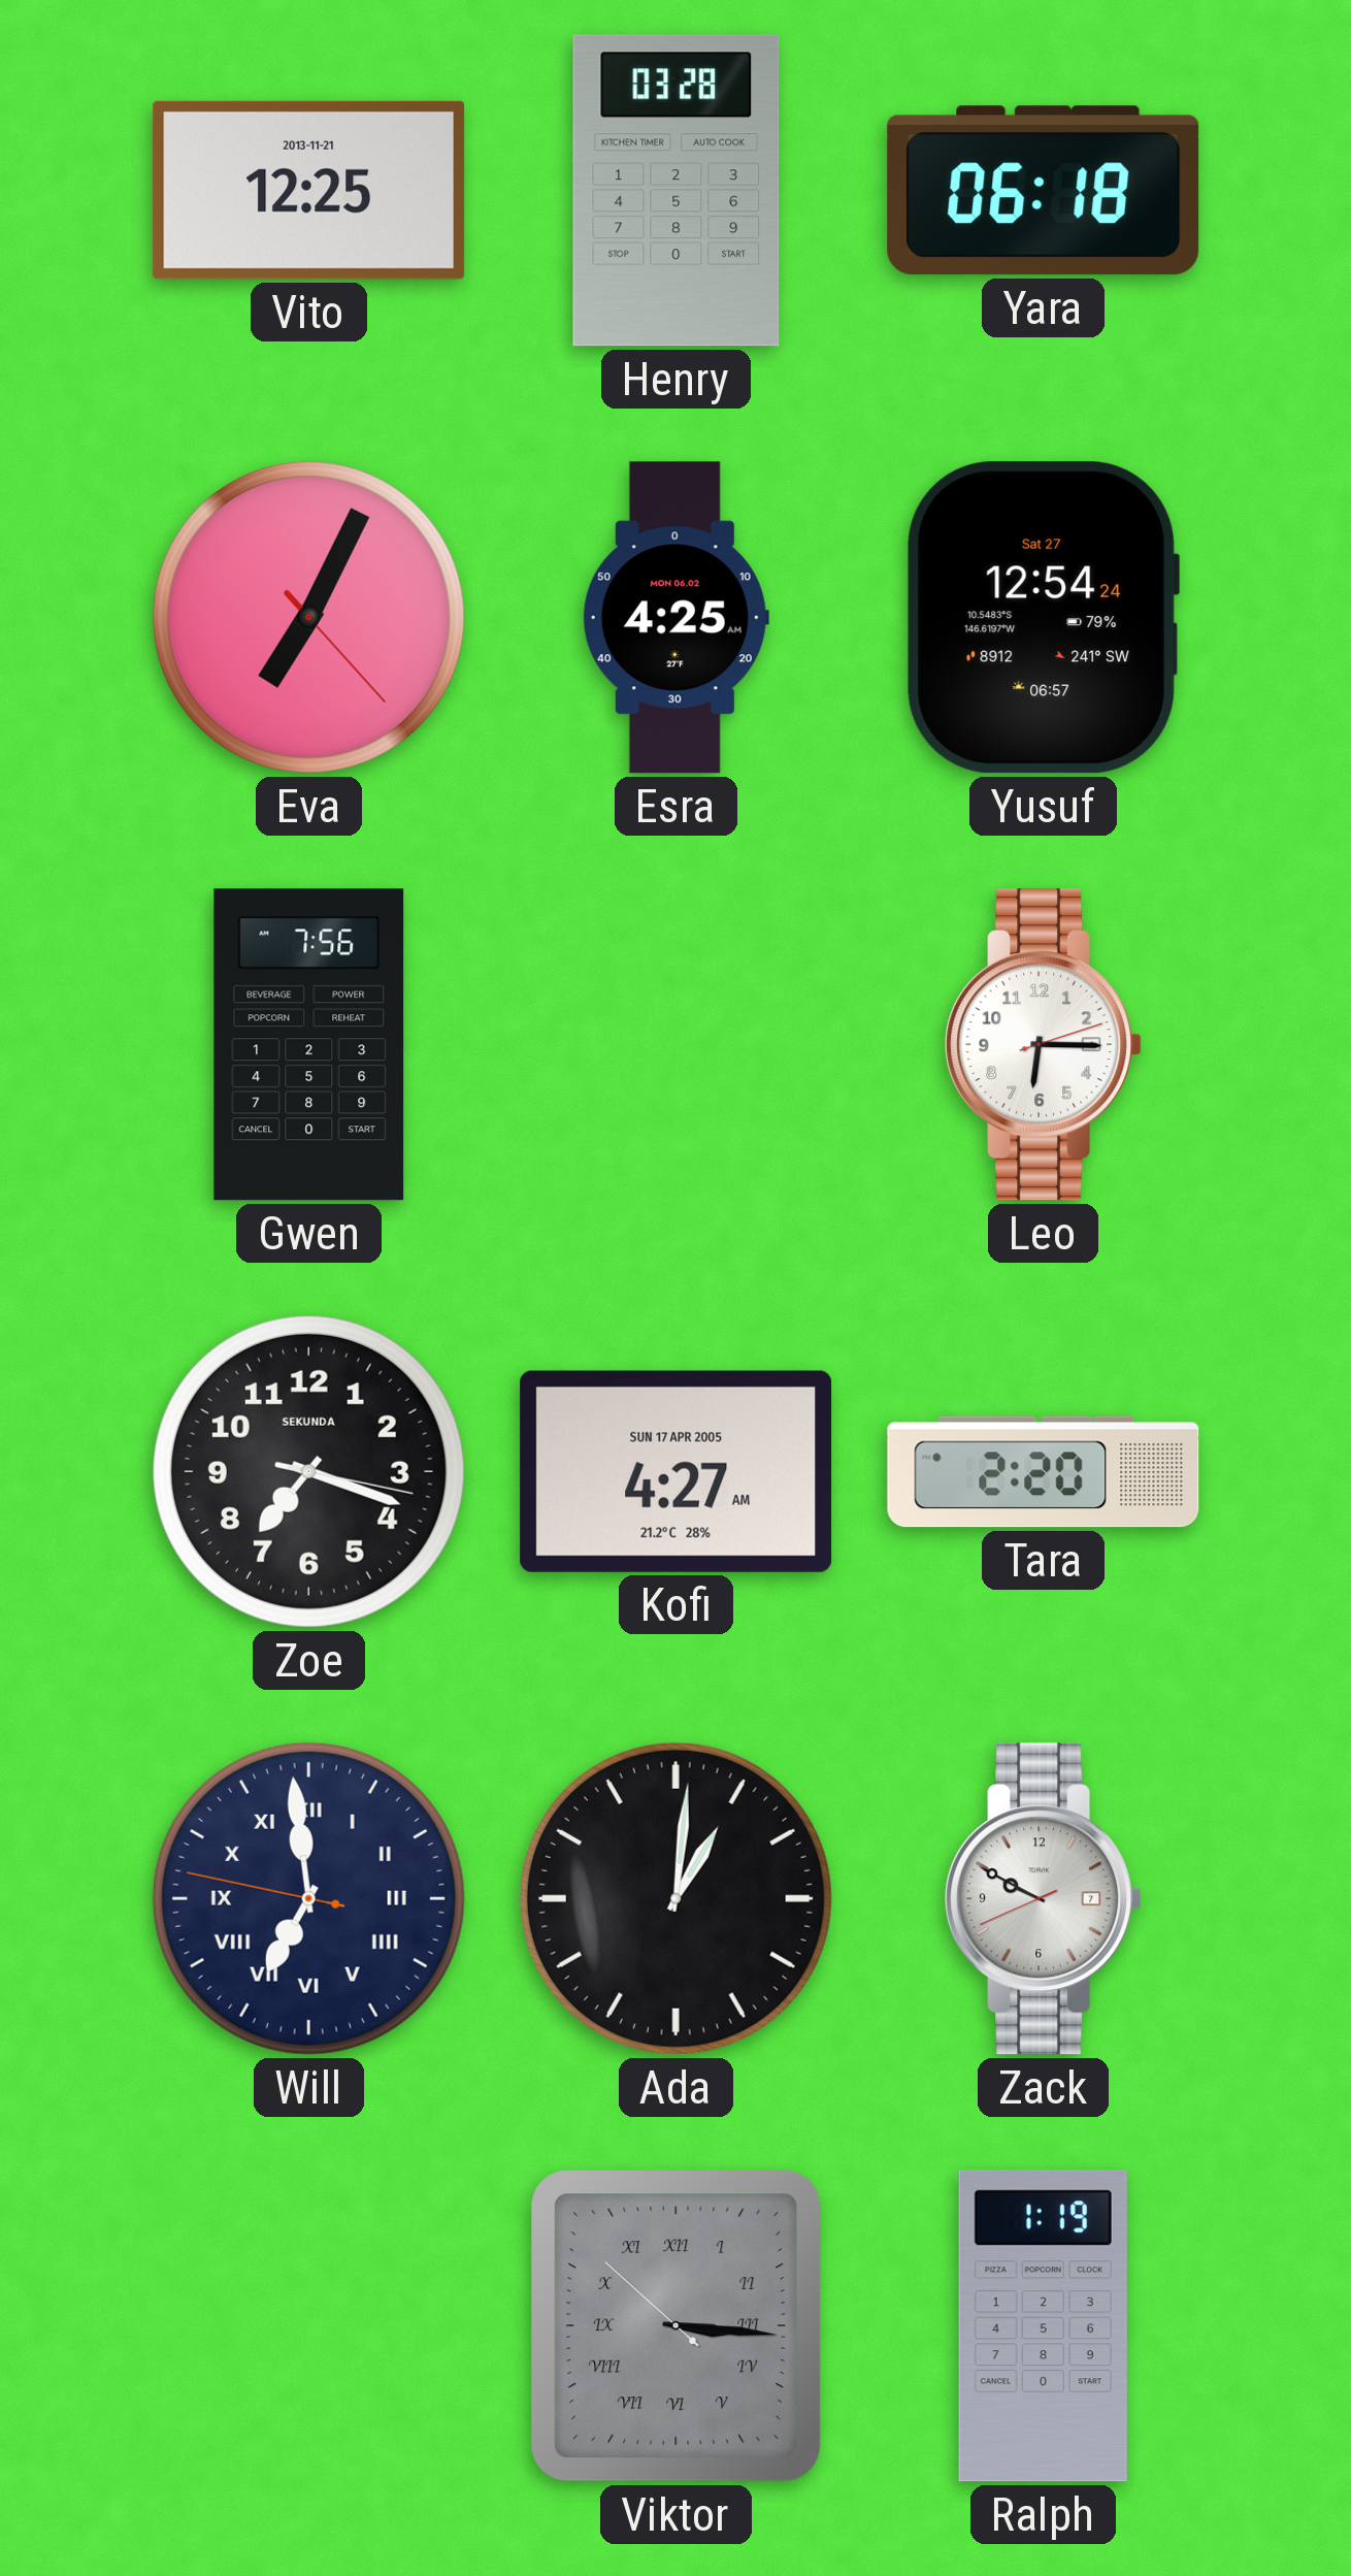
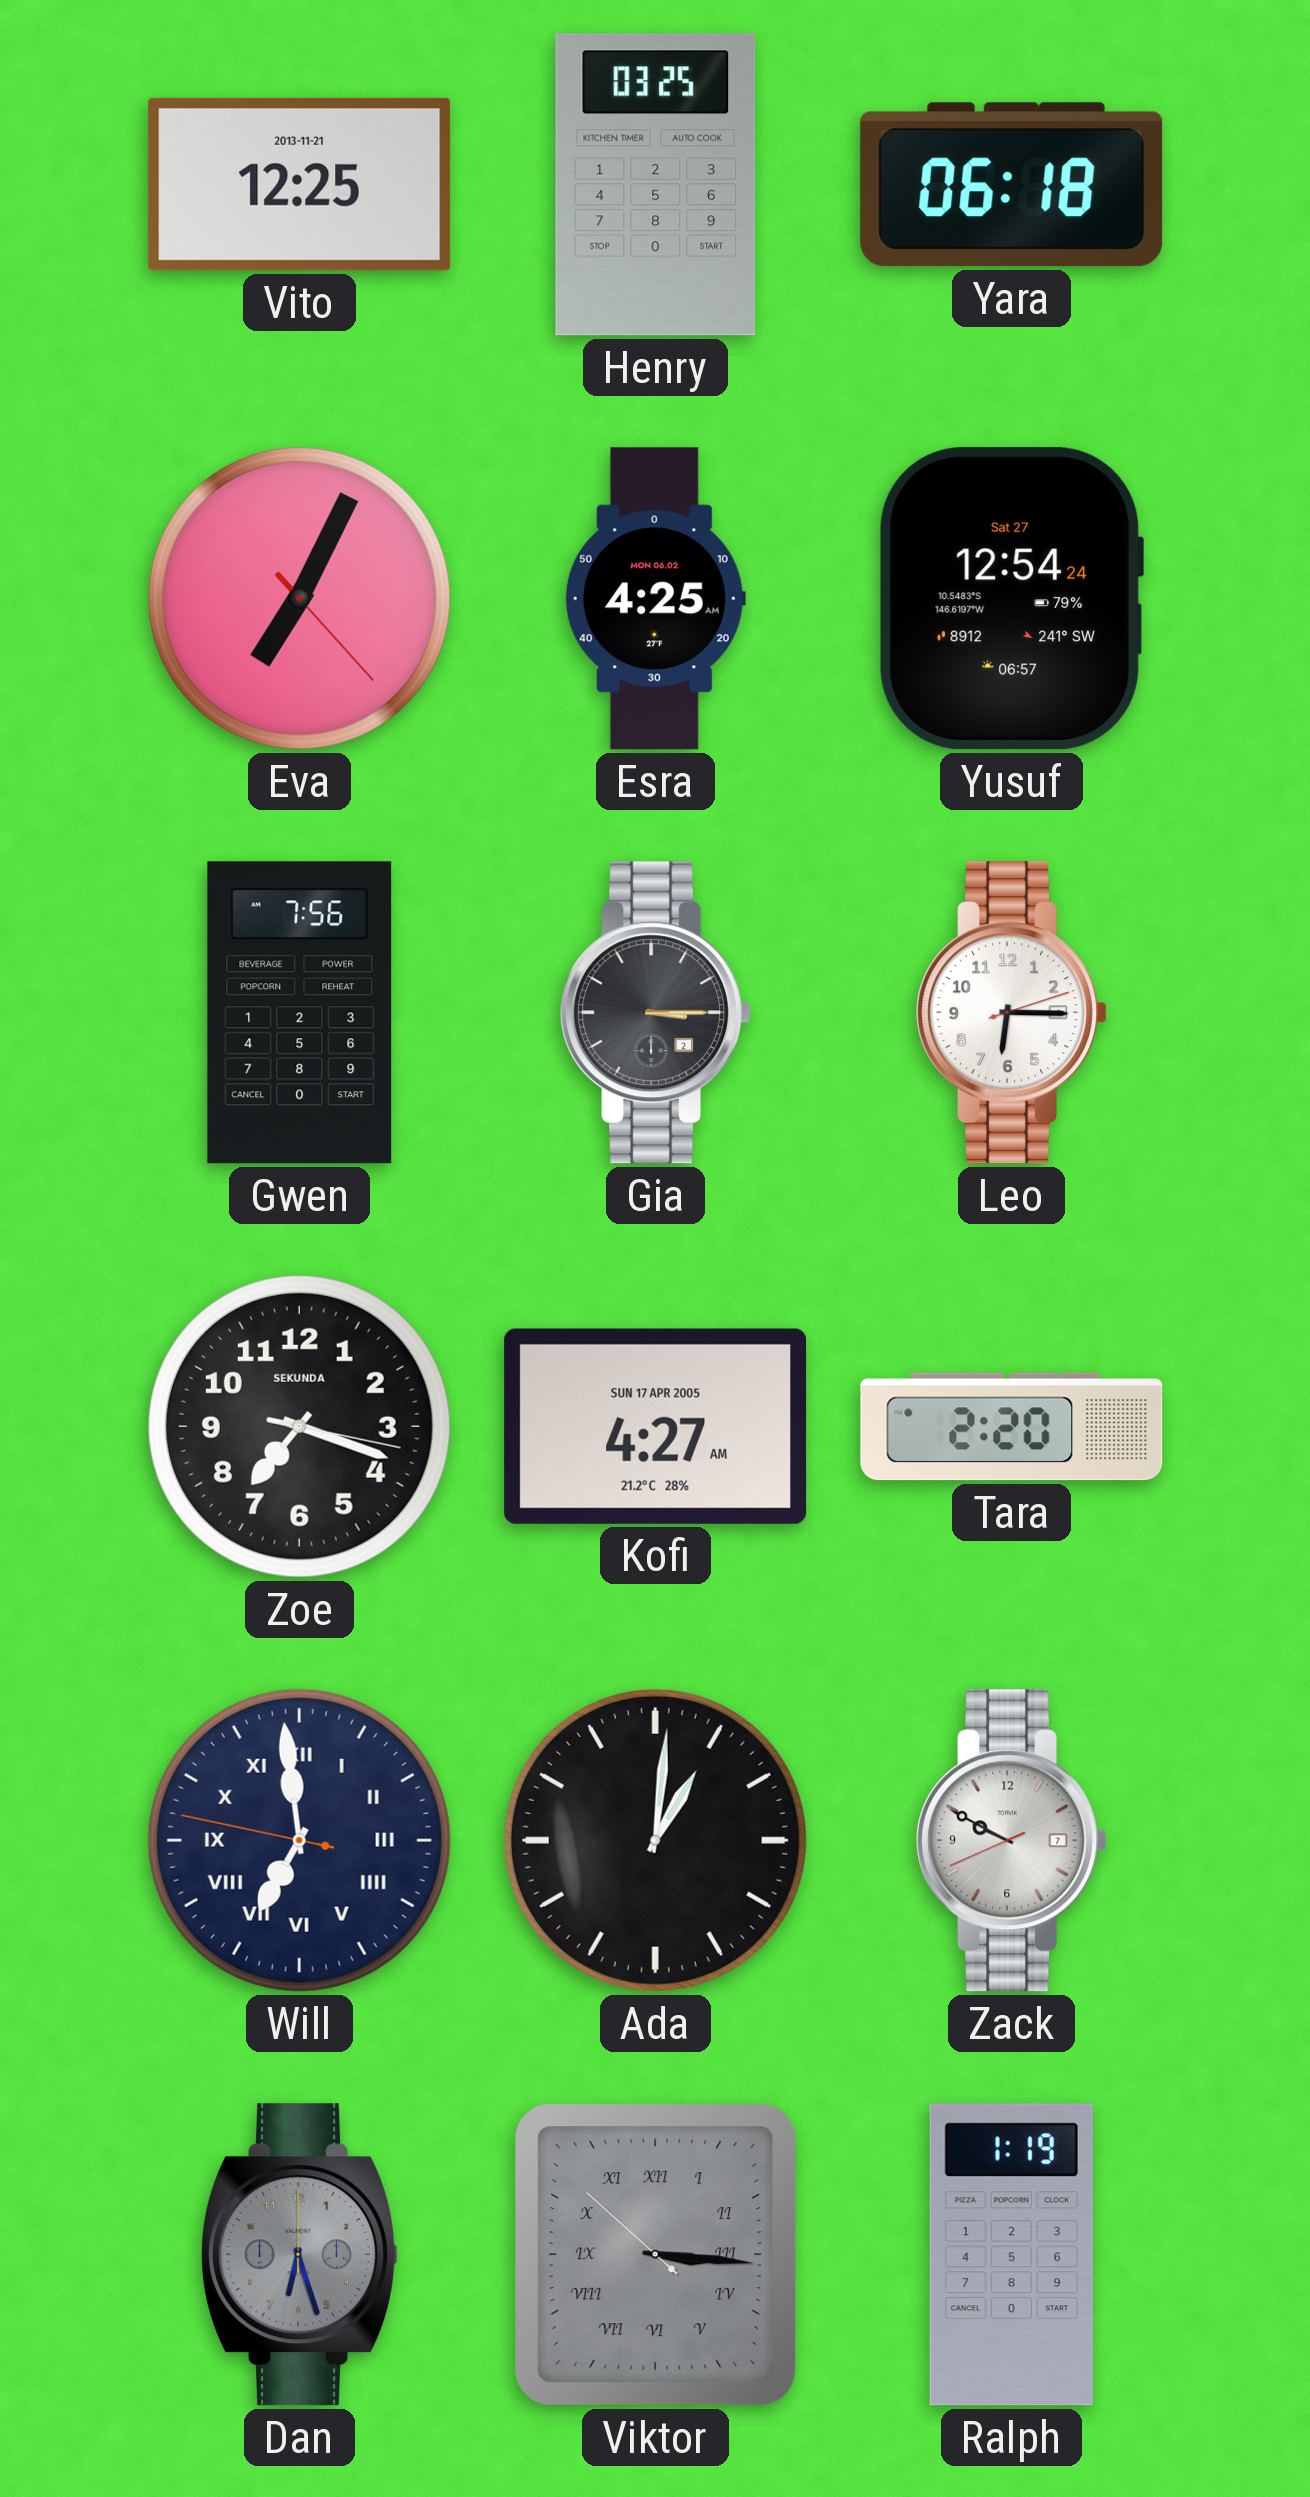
Henry: 03:28 -> 03:25
Gia: none -> 3:15
Dan: none -> 6:27
